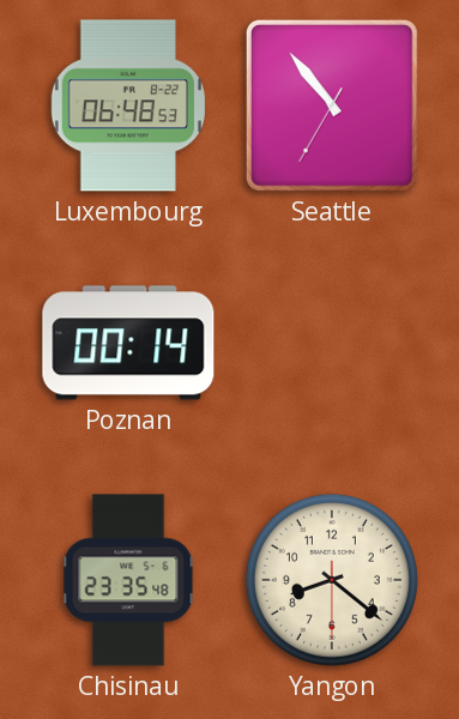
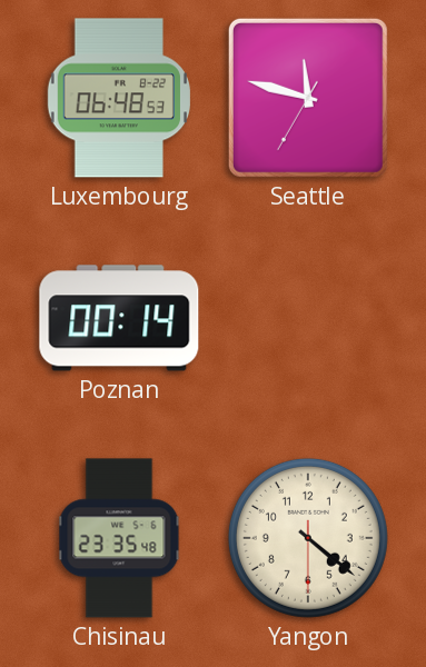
Seattle: 10:53 -> 11:47
Yangon: 8:21 -> 4:21
